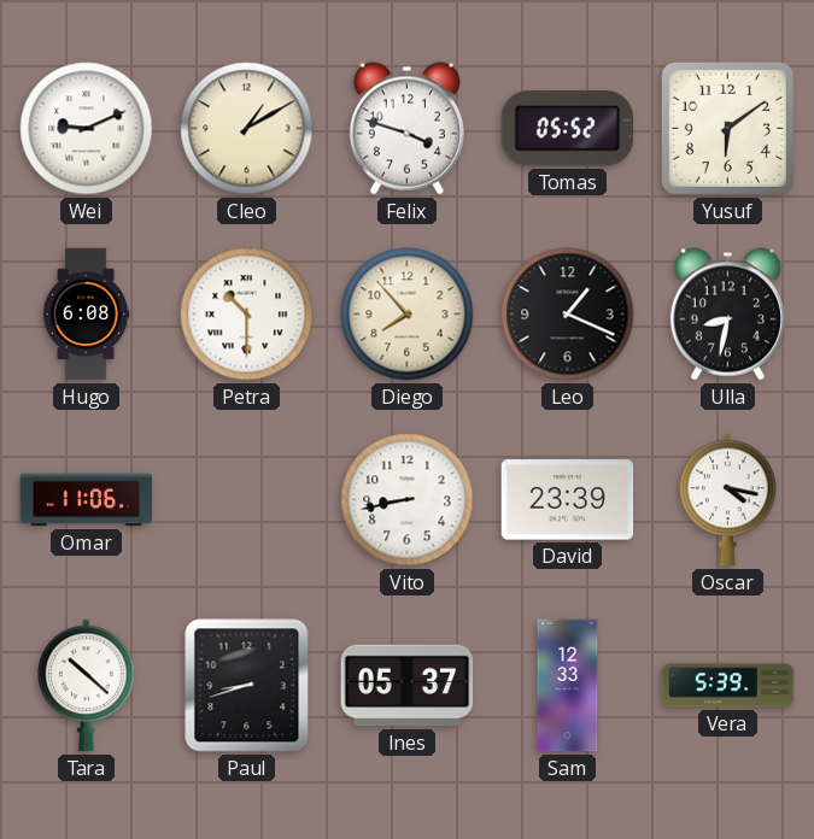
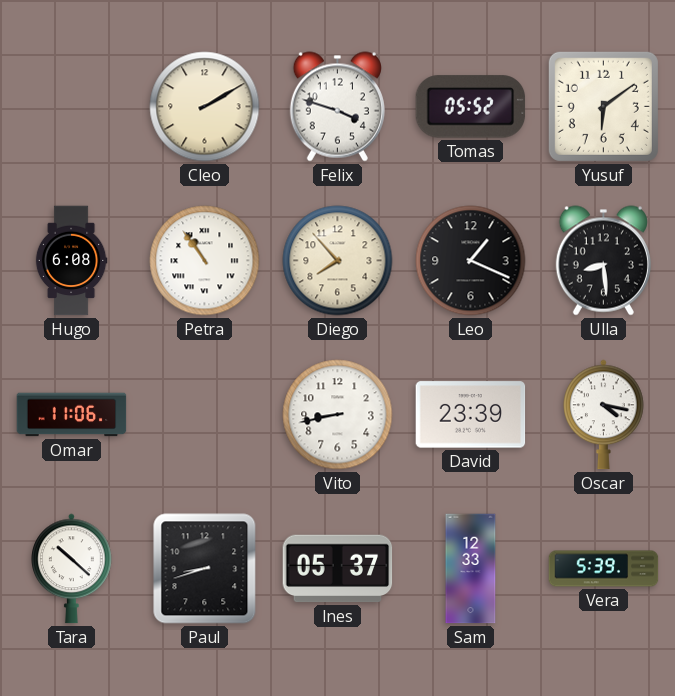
Wei: 9:11 -> none
Cleo: 1:10 -> 2:10
Petra: 10:30 -> 10:54
Ulla: 8:32 -> 8:29
